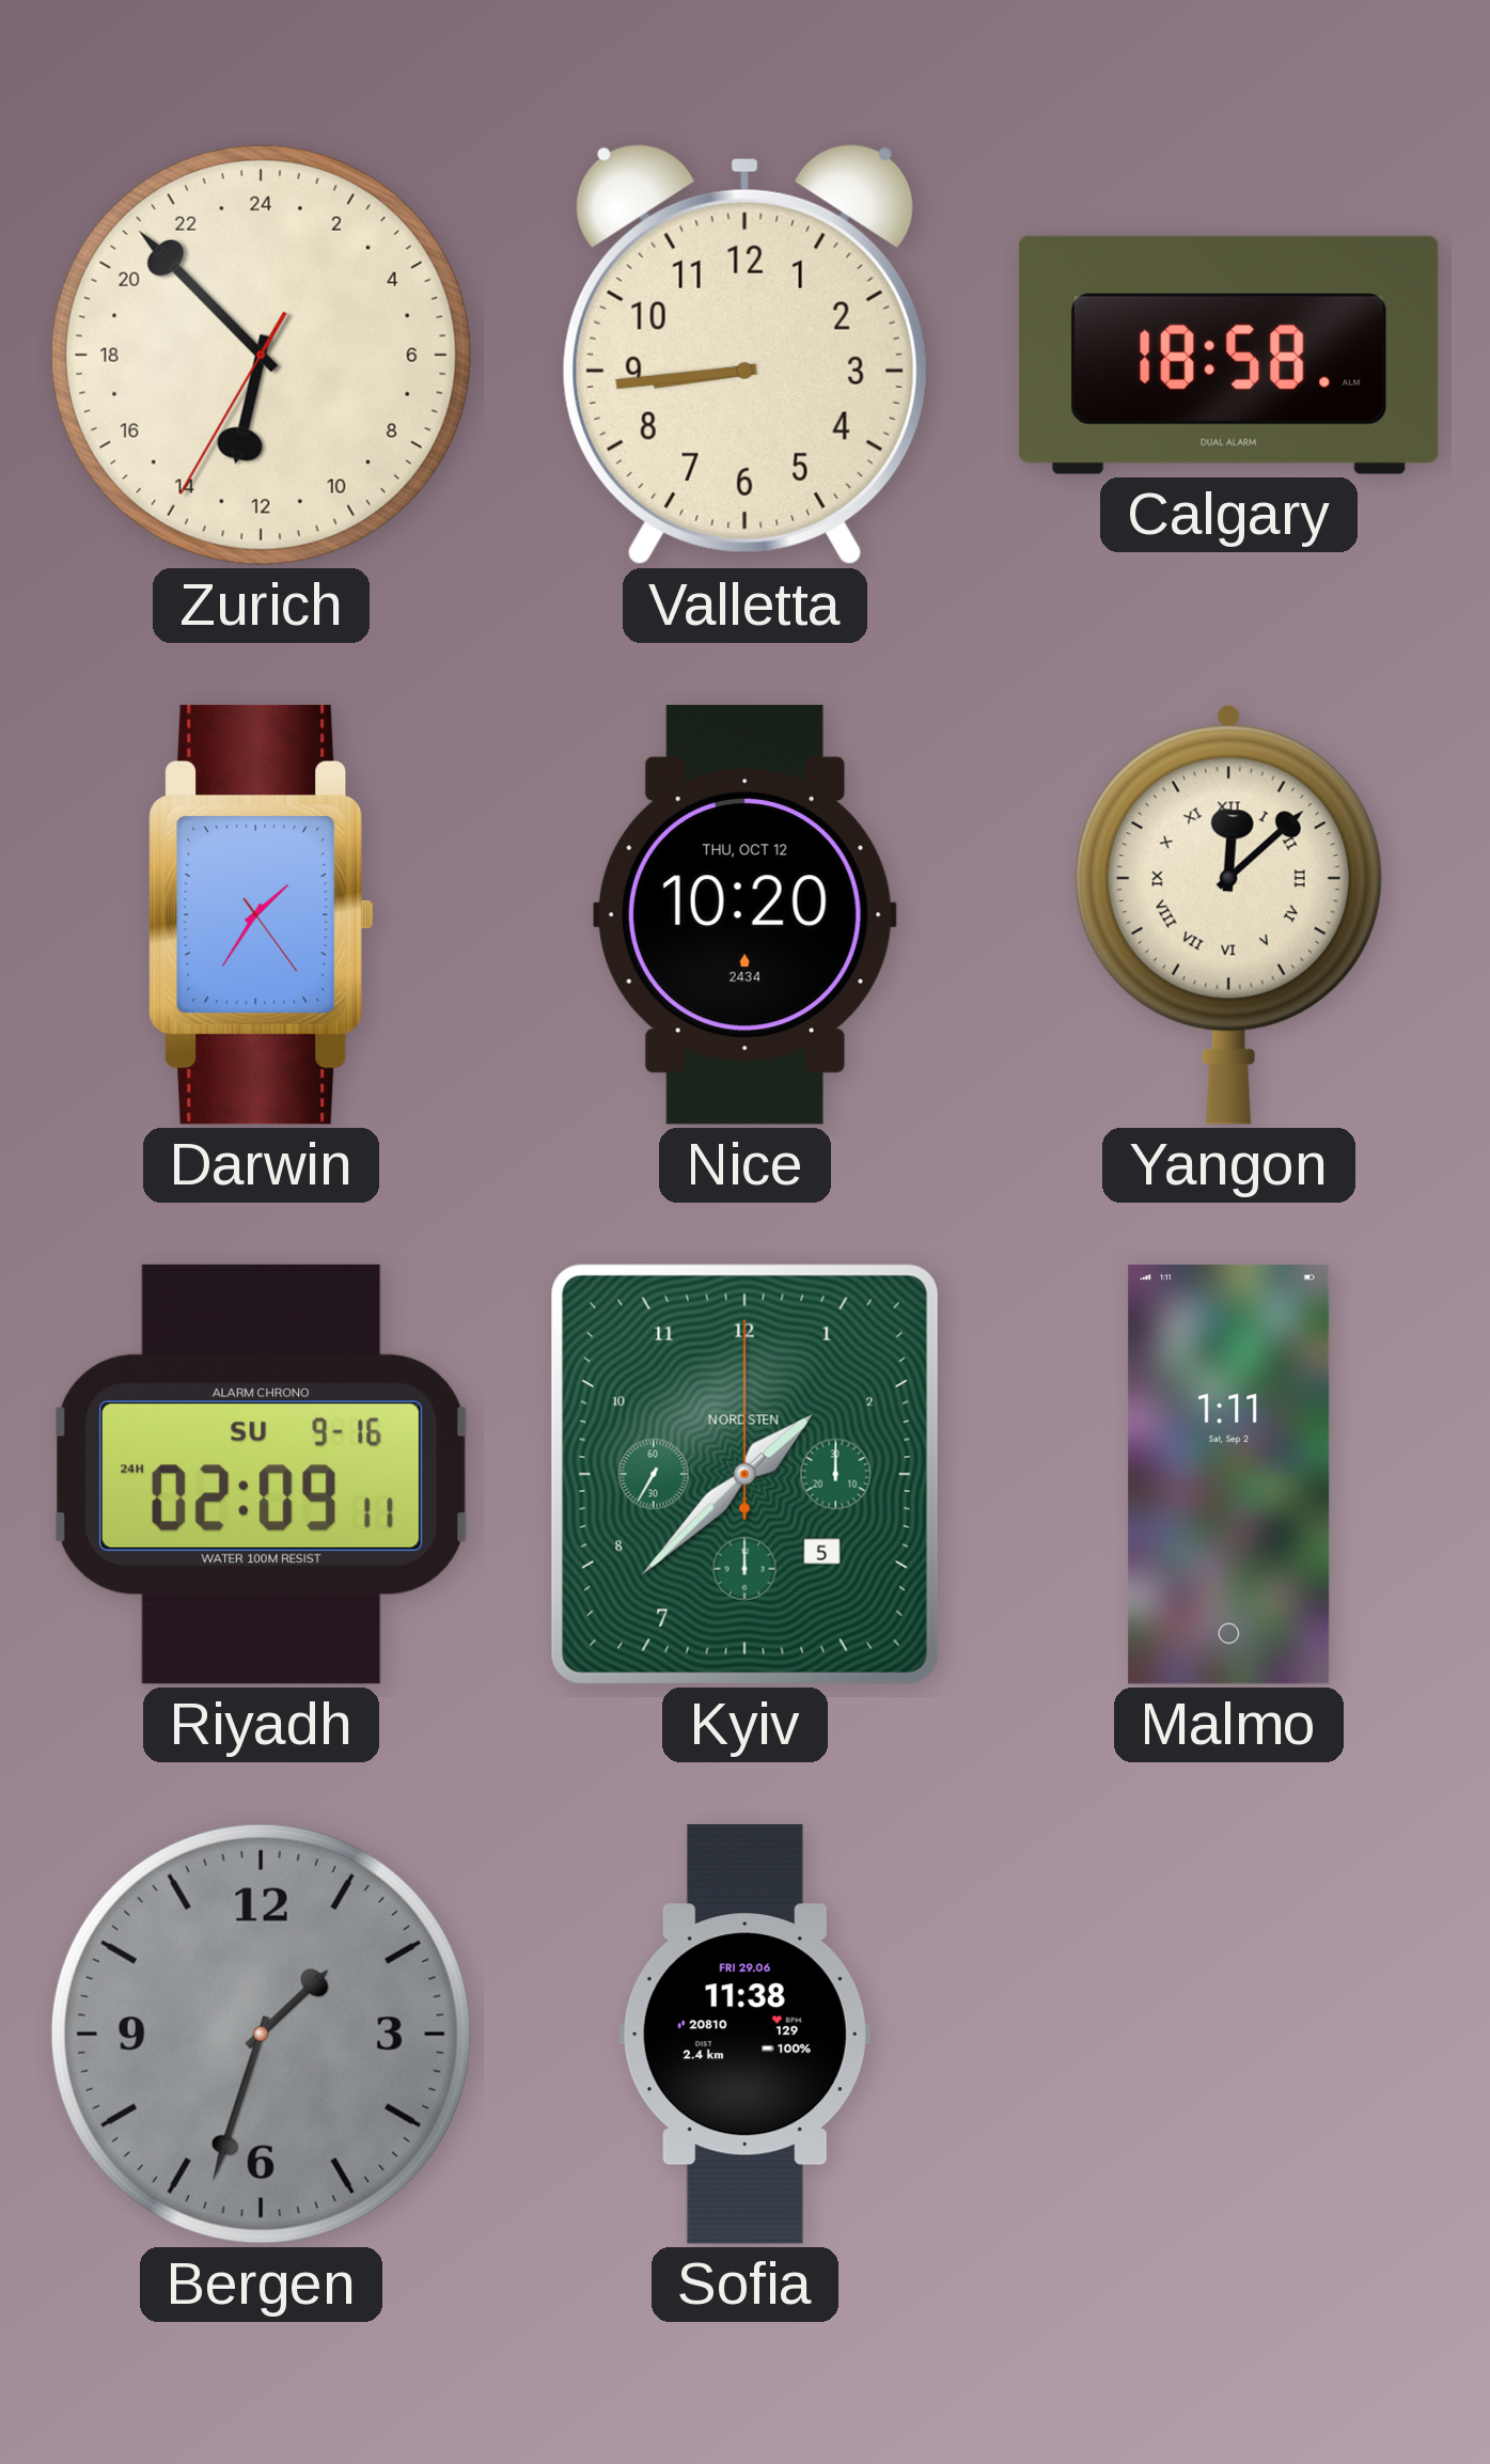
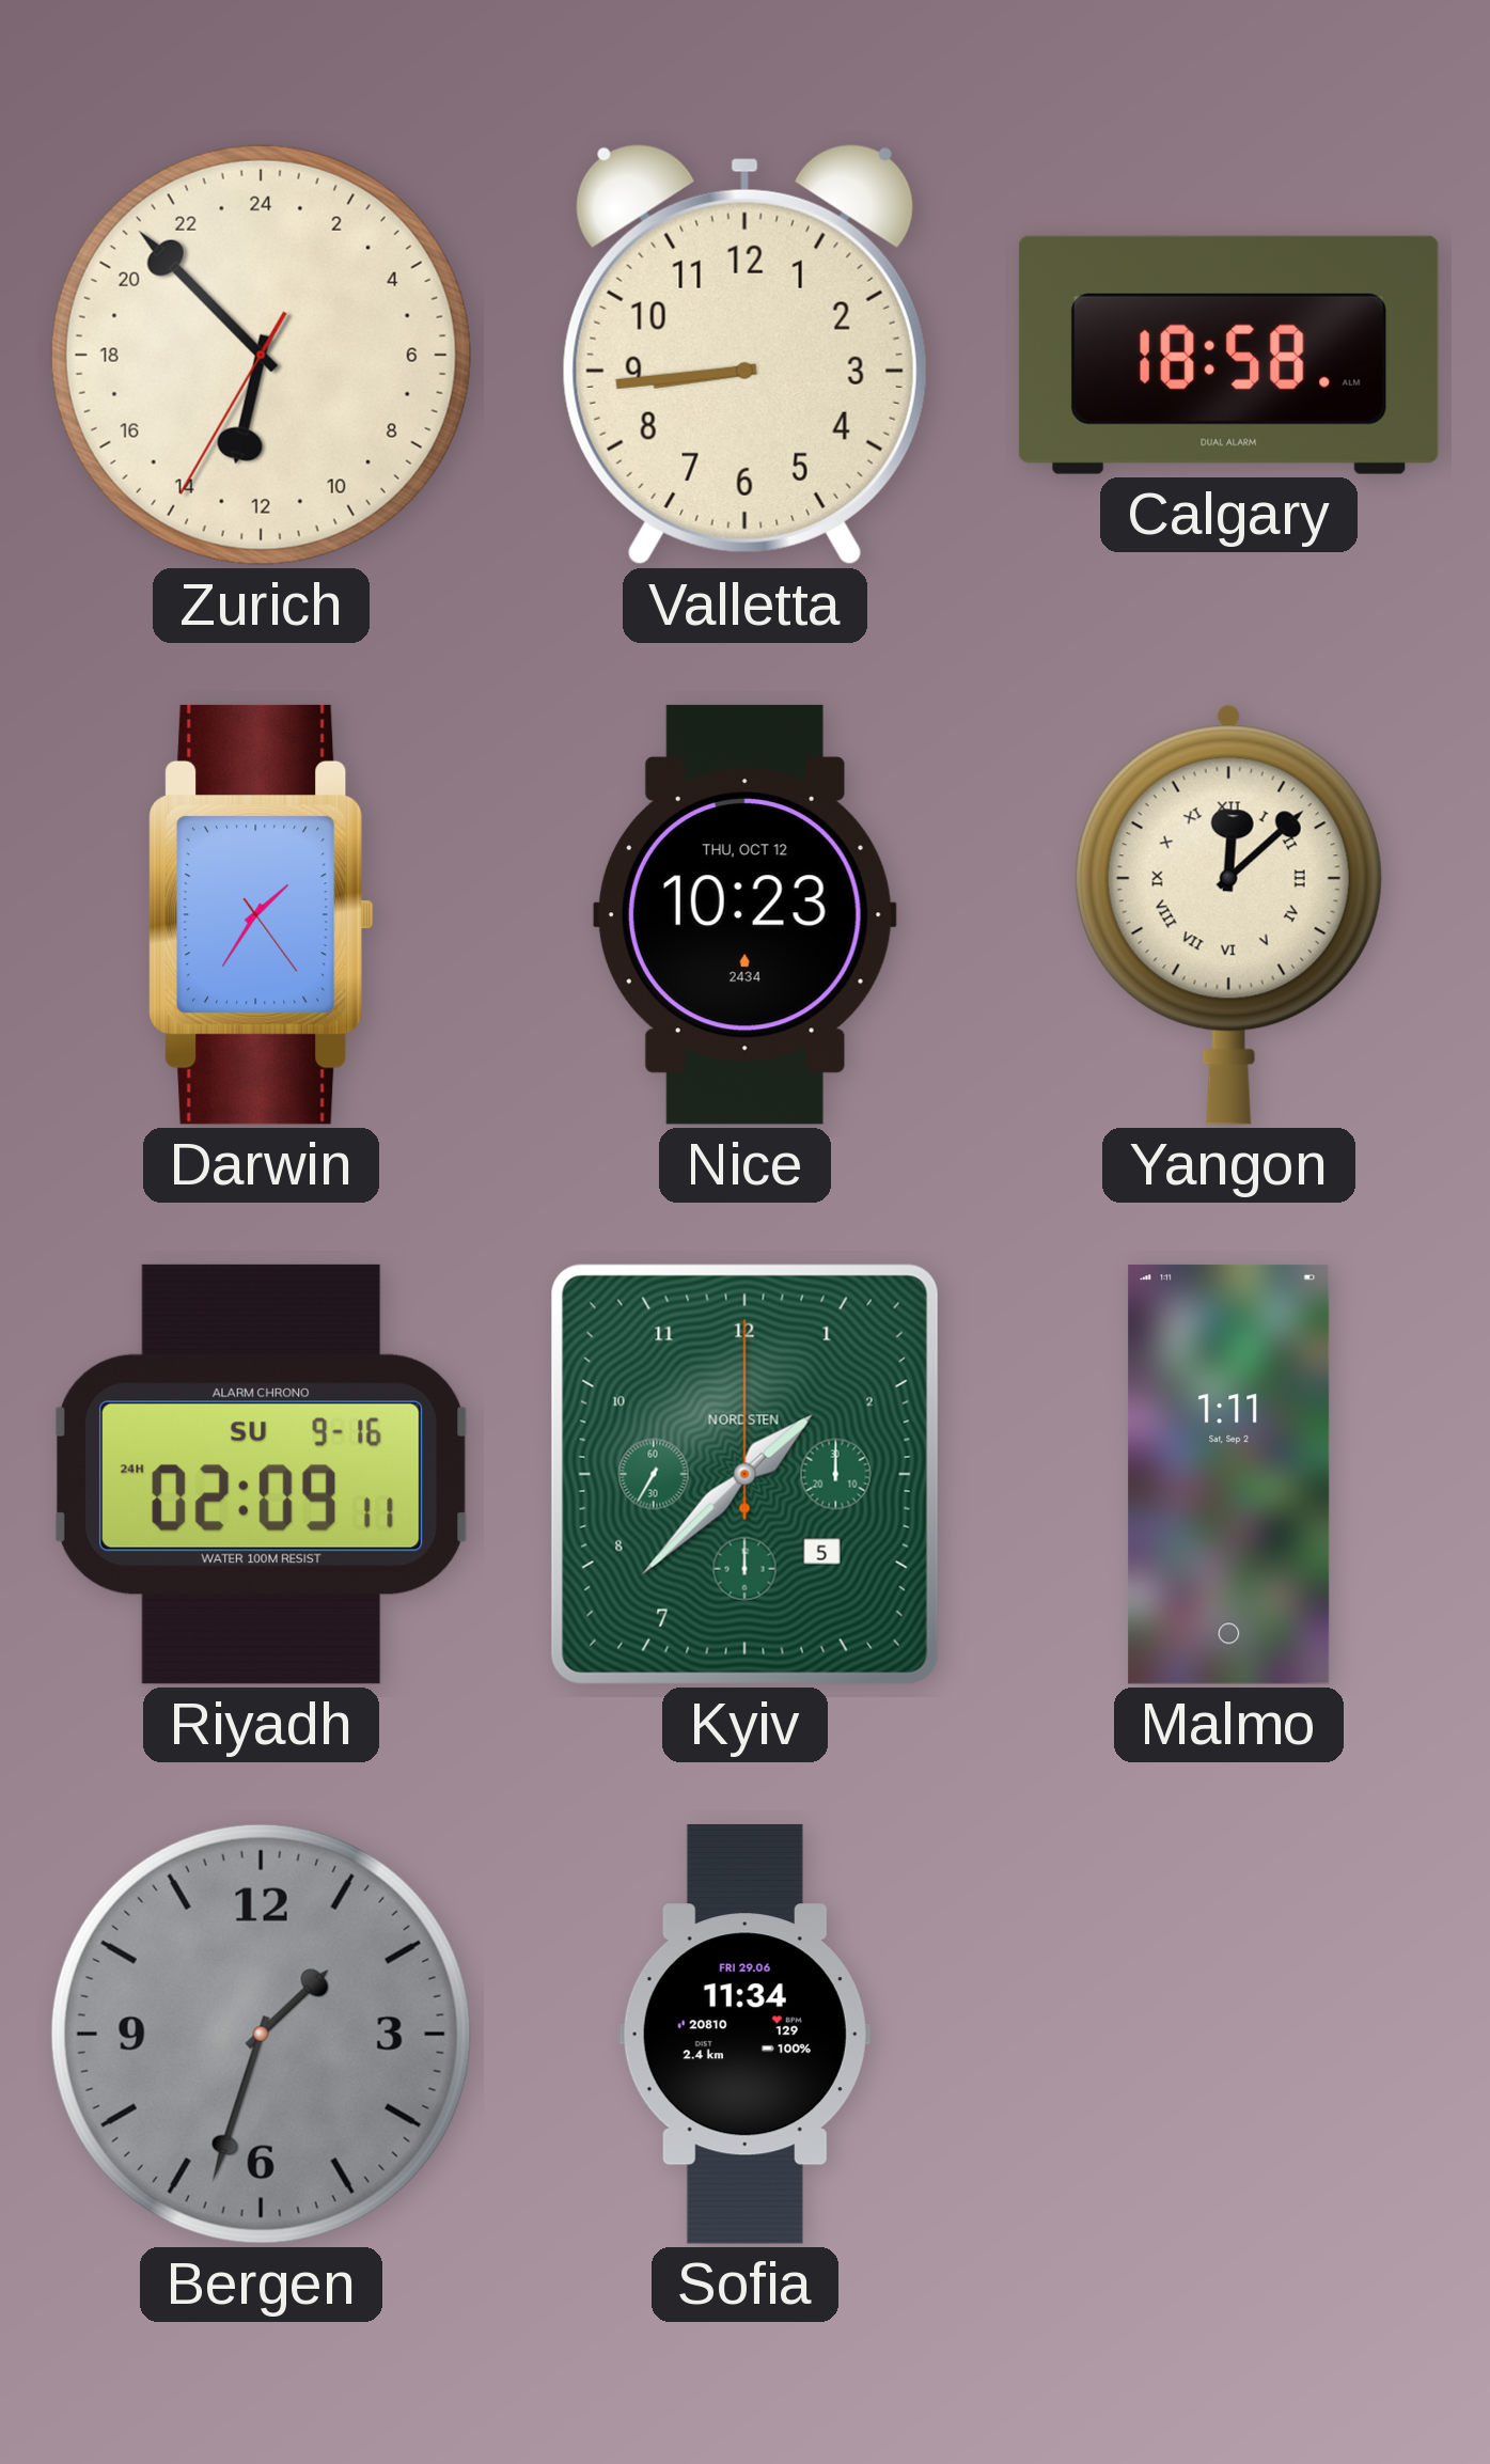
Nice: 10:20 -> 10:23
Sofia: 11:38 -> 11:34
